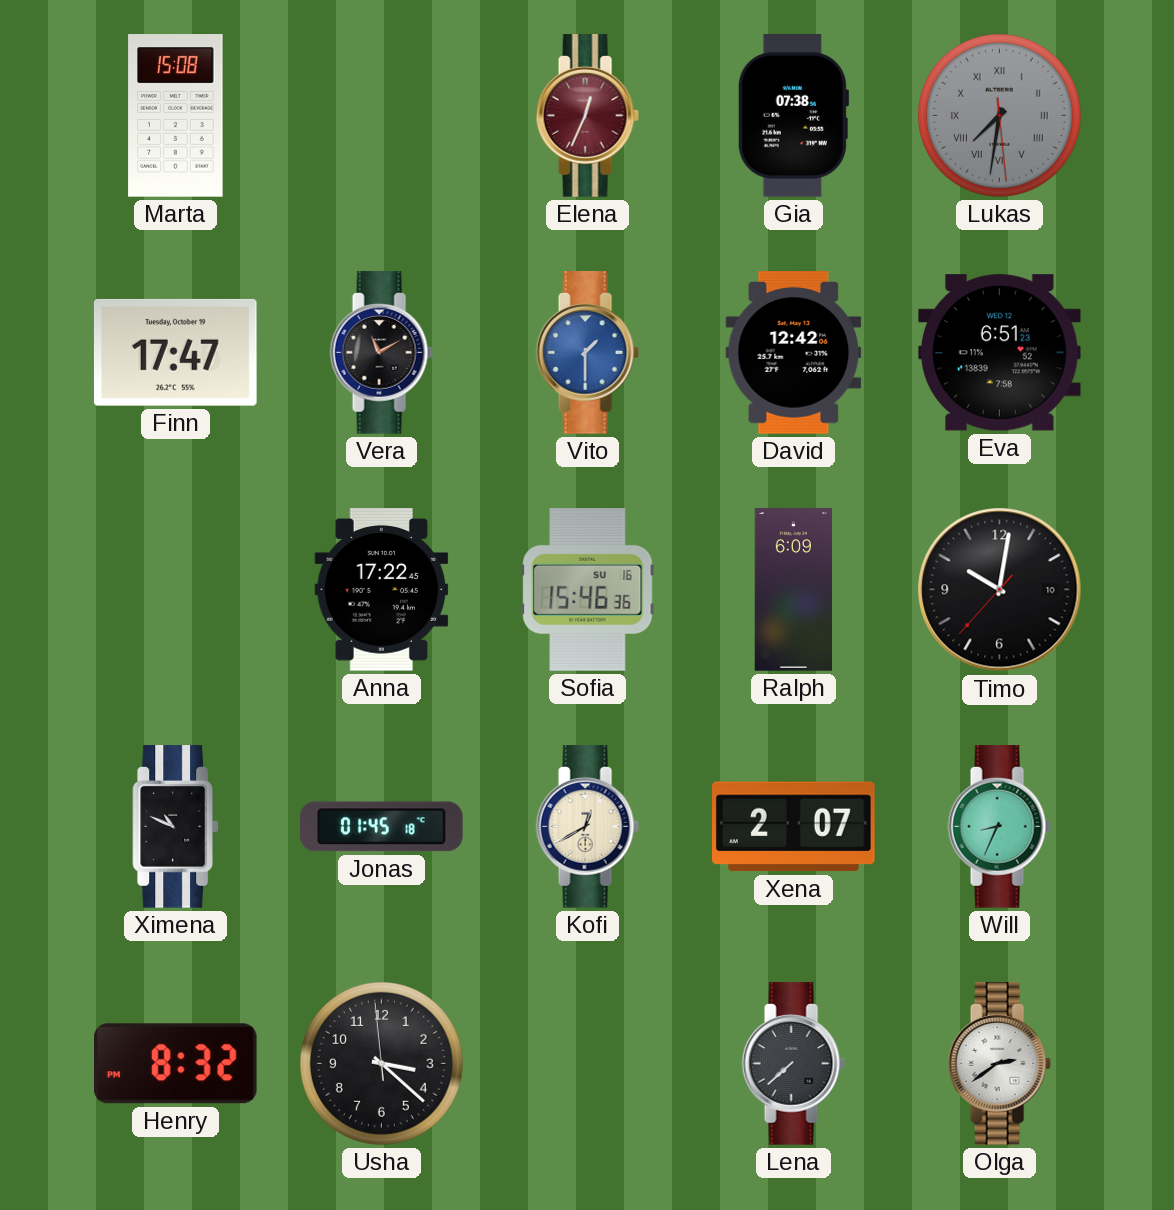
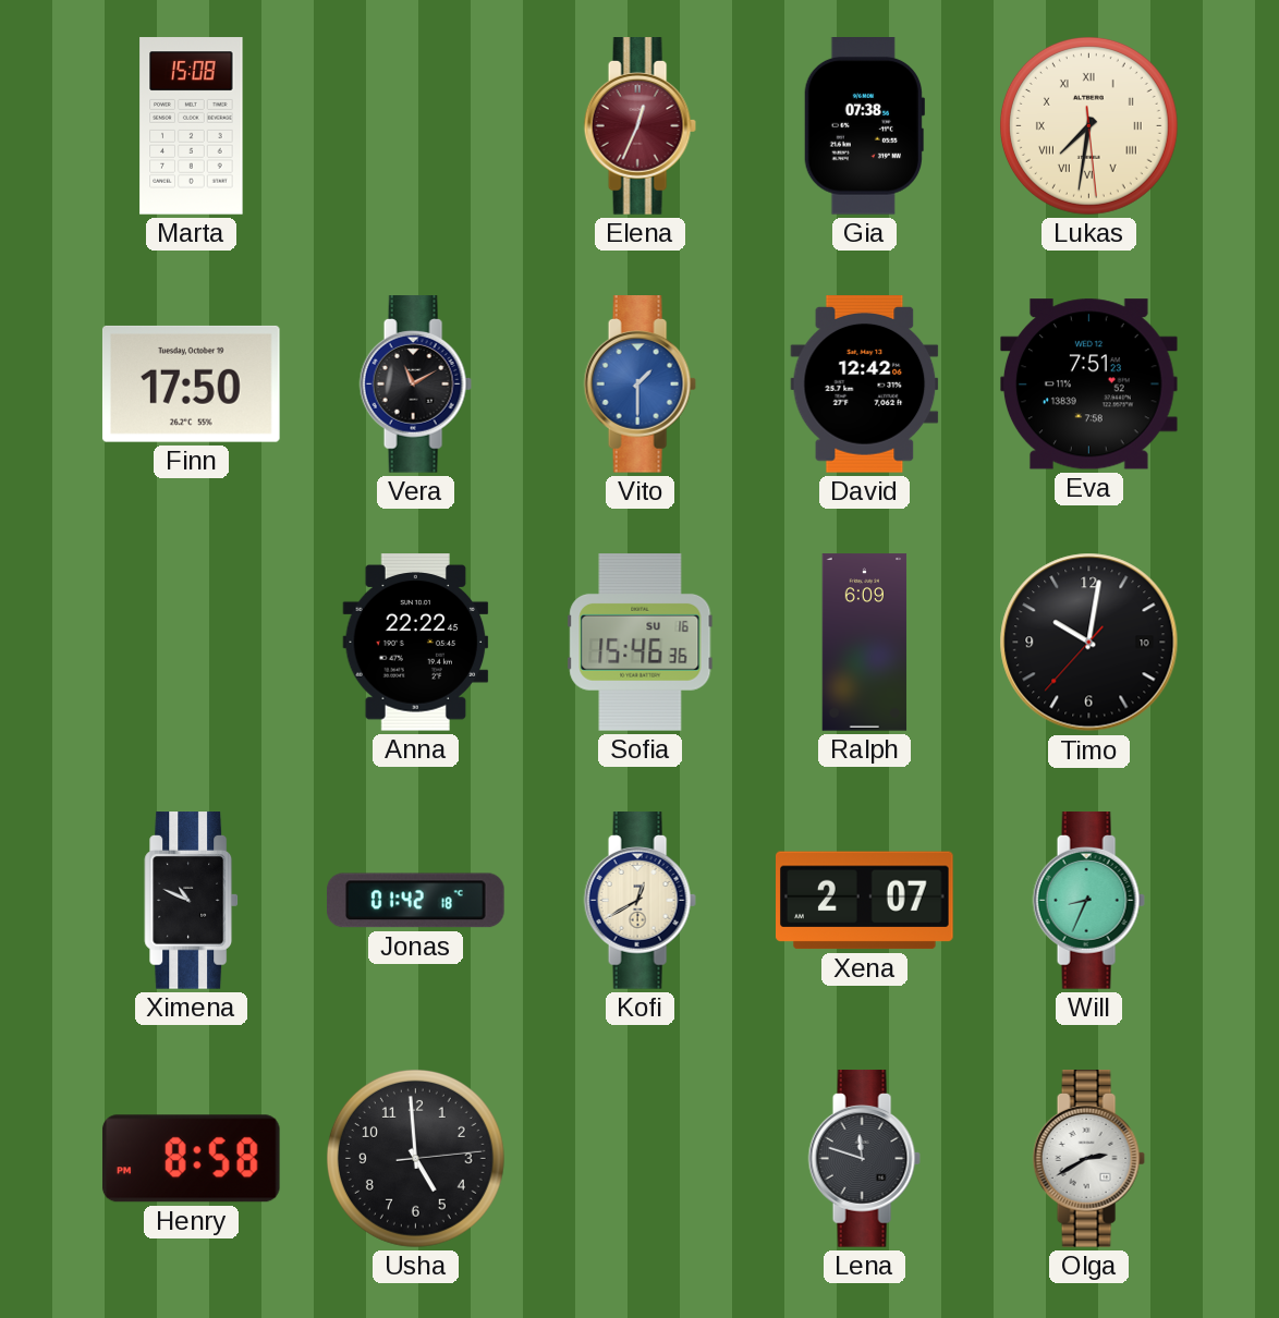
Lukas dial: grey -> cream
Finn: 17:47 -> 17:50
Eva: 6:51 -> 7:51
Anna: 17:22 -> 22:22
Jonas: 01:45 -> 01:42
Henry: 8:32 -> 8:58
Usha: 3:21 -> 4:59
Lena: 7:38 -> 11:48
Olga: 2:39 -> 2:40
